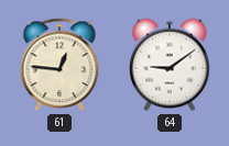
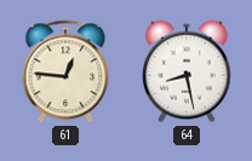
64: 9:09 -> 8:28
